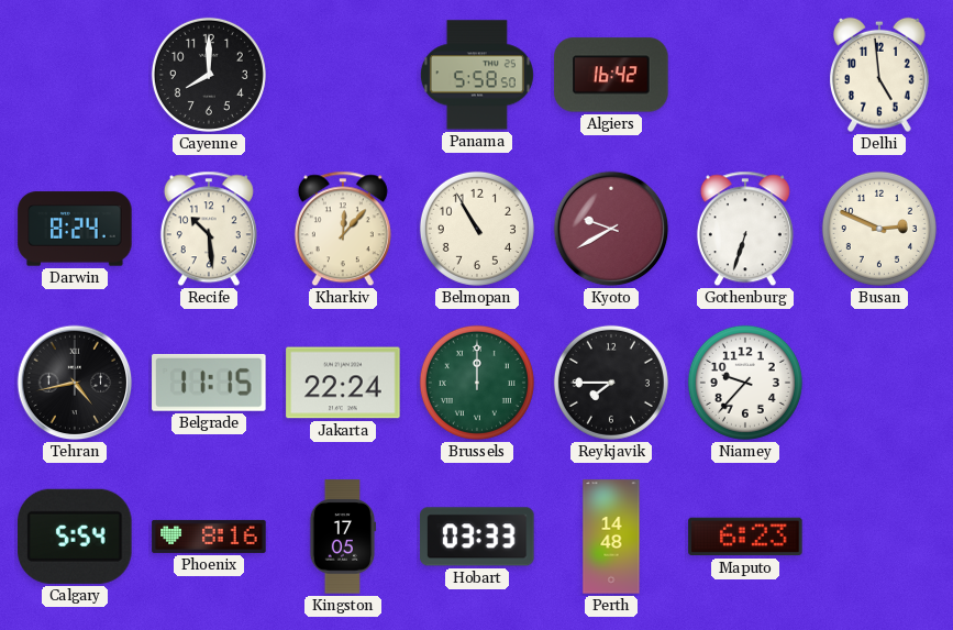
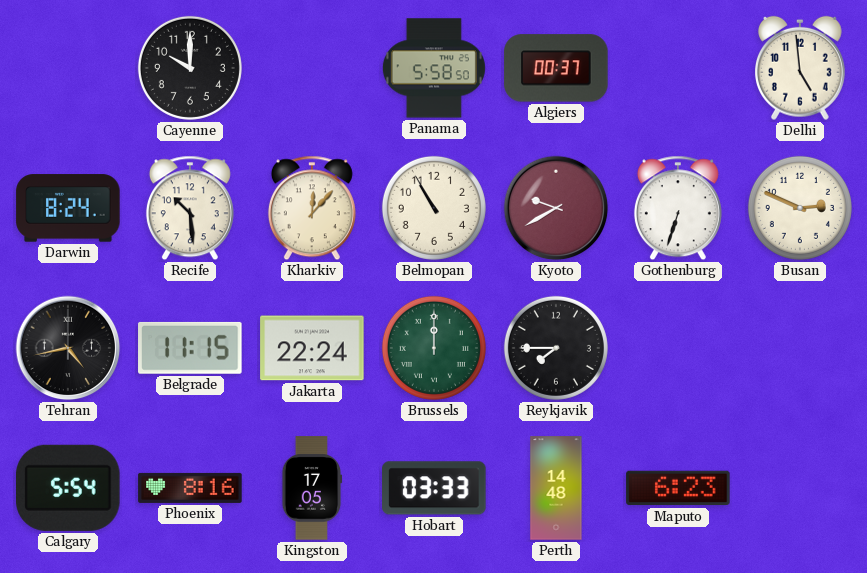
Cayenne: 8:00 -> 10:00
Algiers: 16:42 -> 00:37
Niamey: 9:37 -> none
